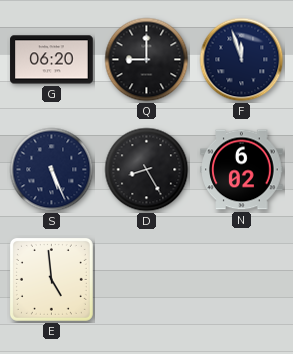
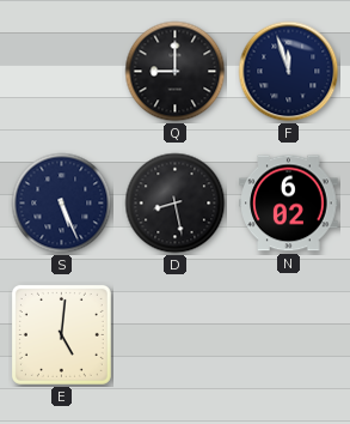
G: 06:20 -> none
D: 8:25 -> 8:28
E: 4:59 -> 5:01
